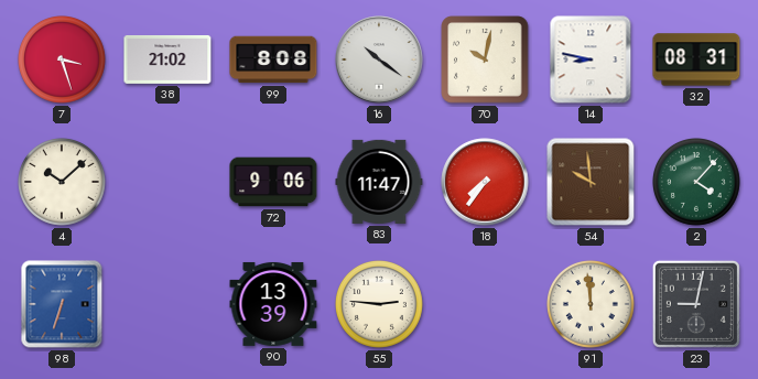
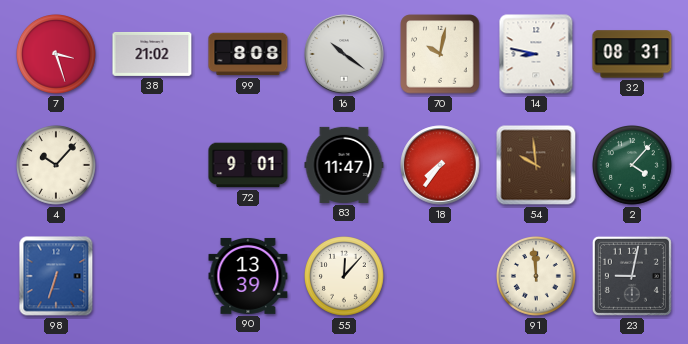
4: 10:08 -> 10:07
72: 9:06 -> 9:01
55: 2:46 -> 12:07
